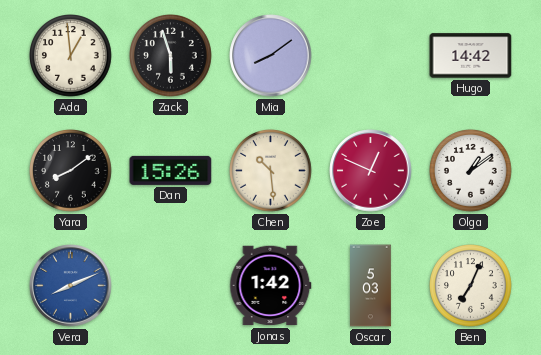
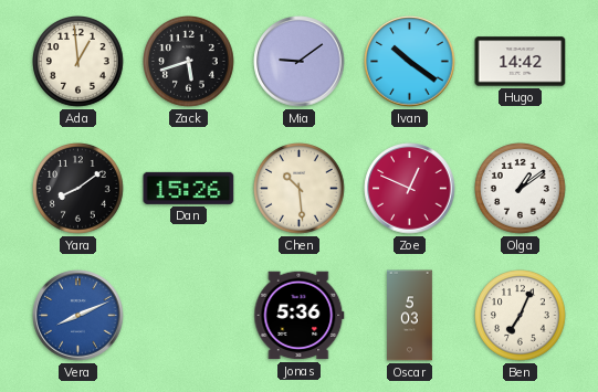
Zack: 5:57 -> 5:42
Mia: 8:09 -> 9:09
Ivan: none -> 10:21
Jonas: 1:42 -> 5:36
